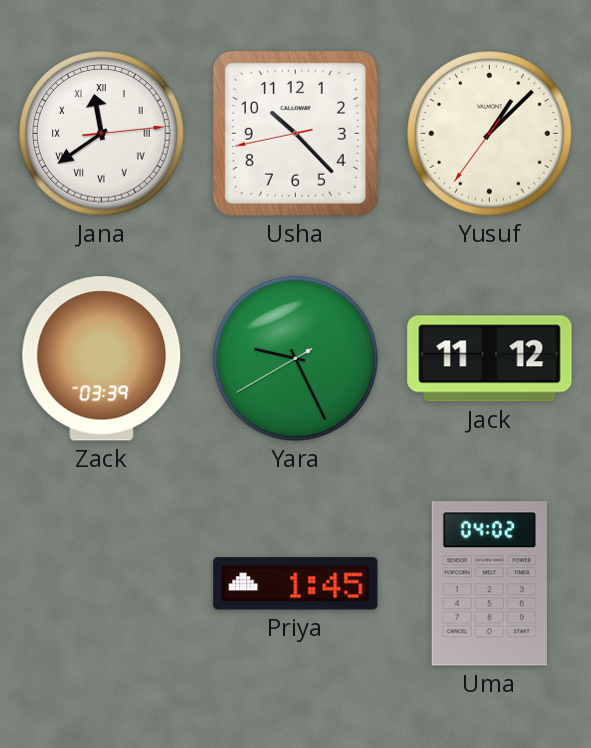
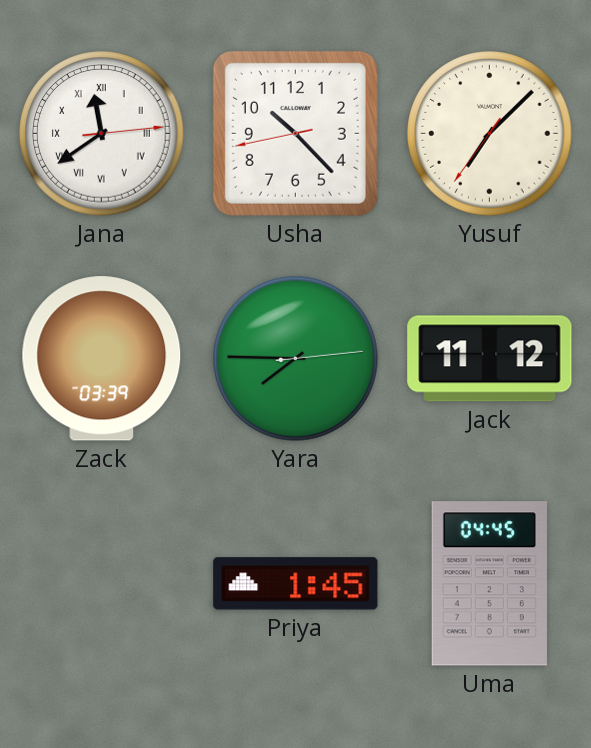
Yusuf: 1:07 -> 7:07
Yara: 9:25 -> 7:45
Uma: 04:02 -> 04:45
